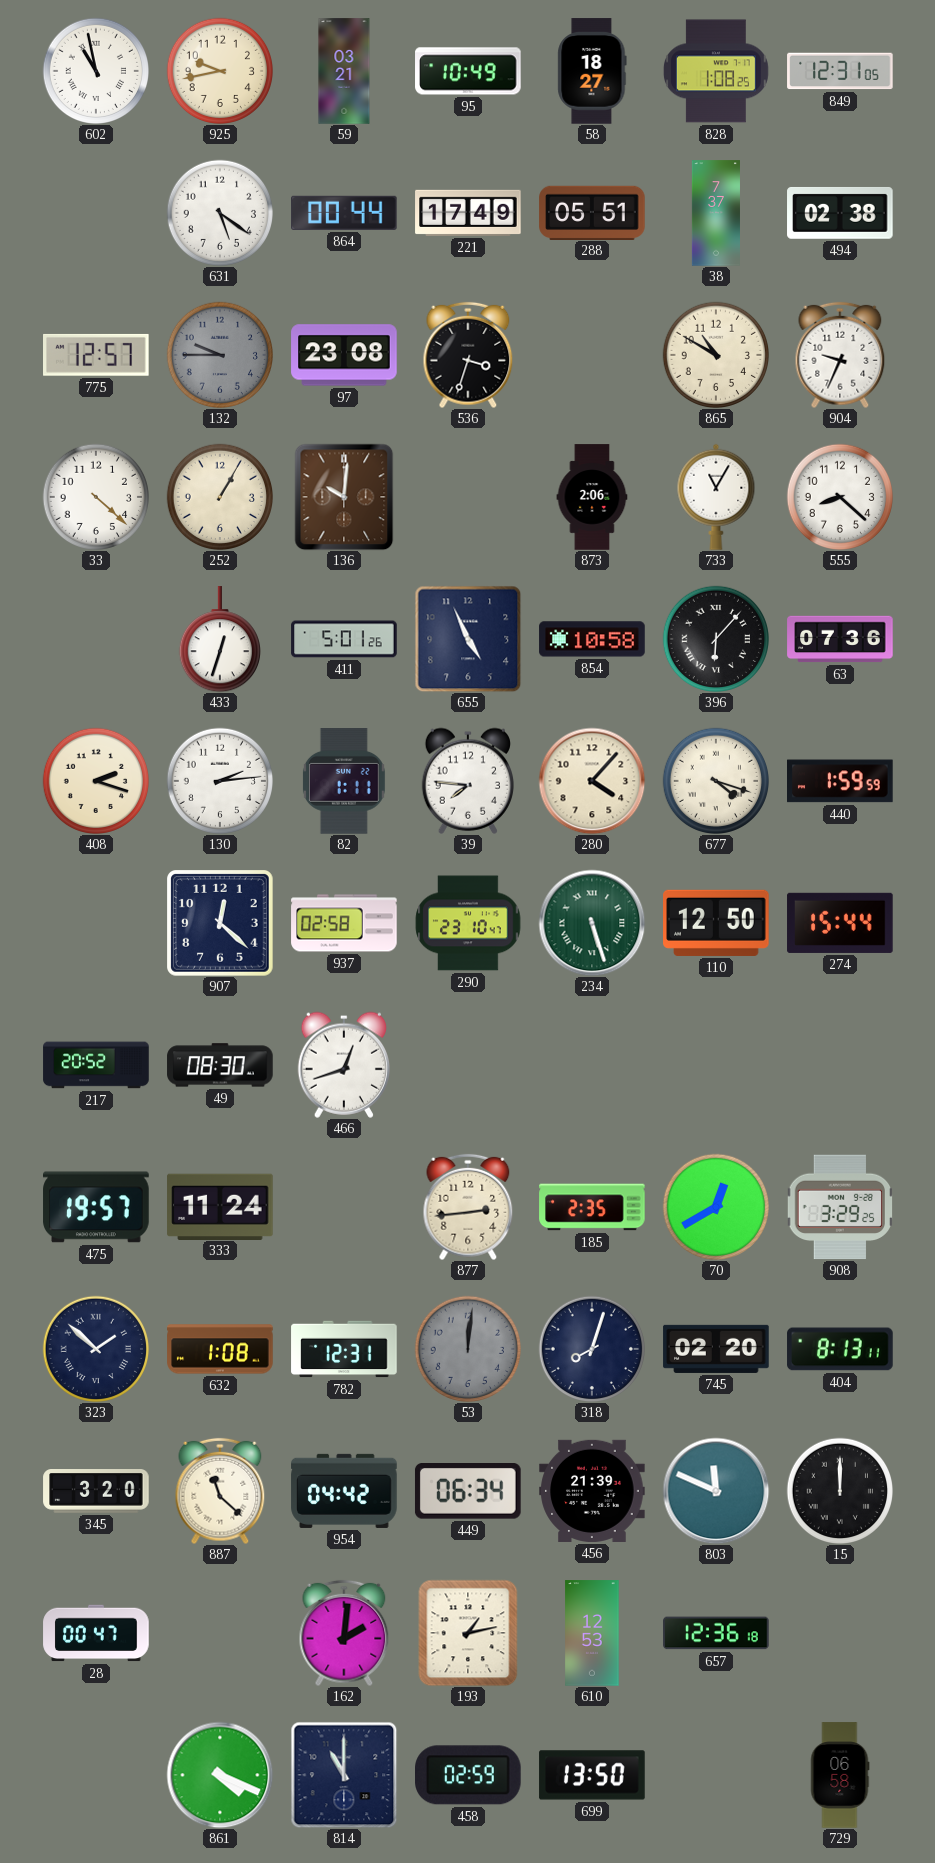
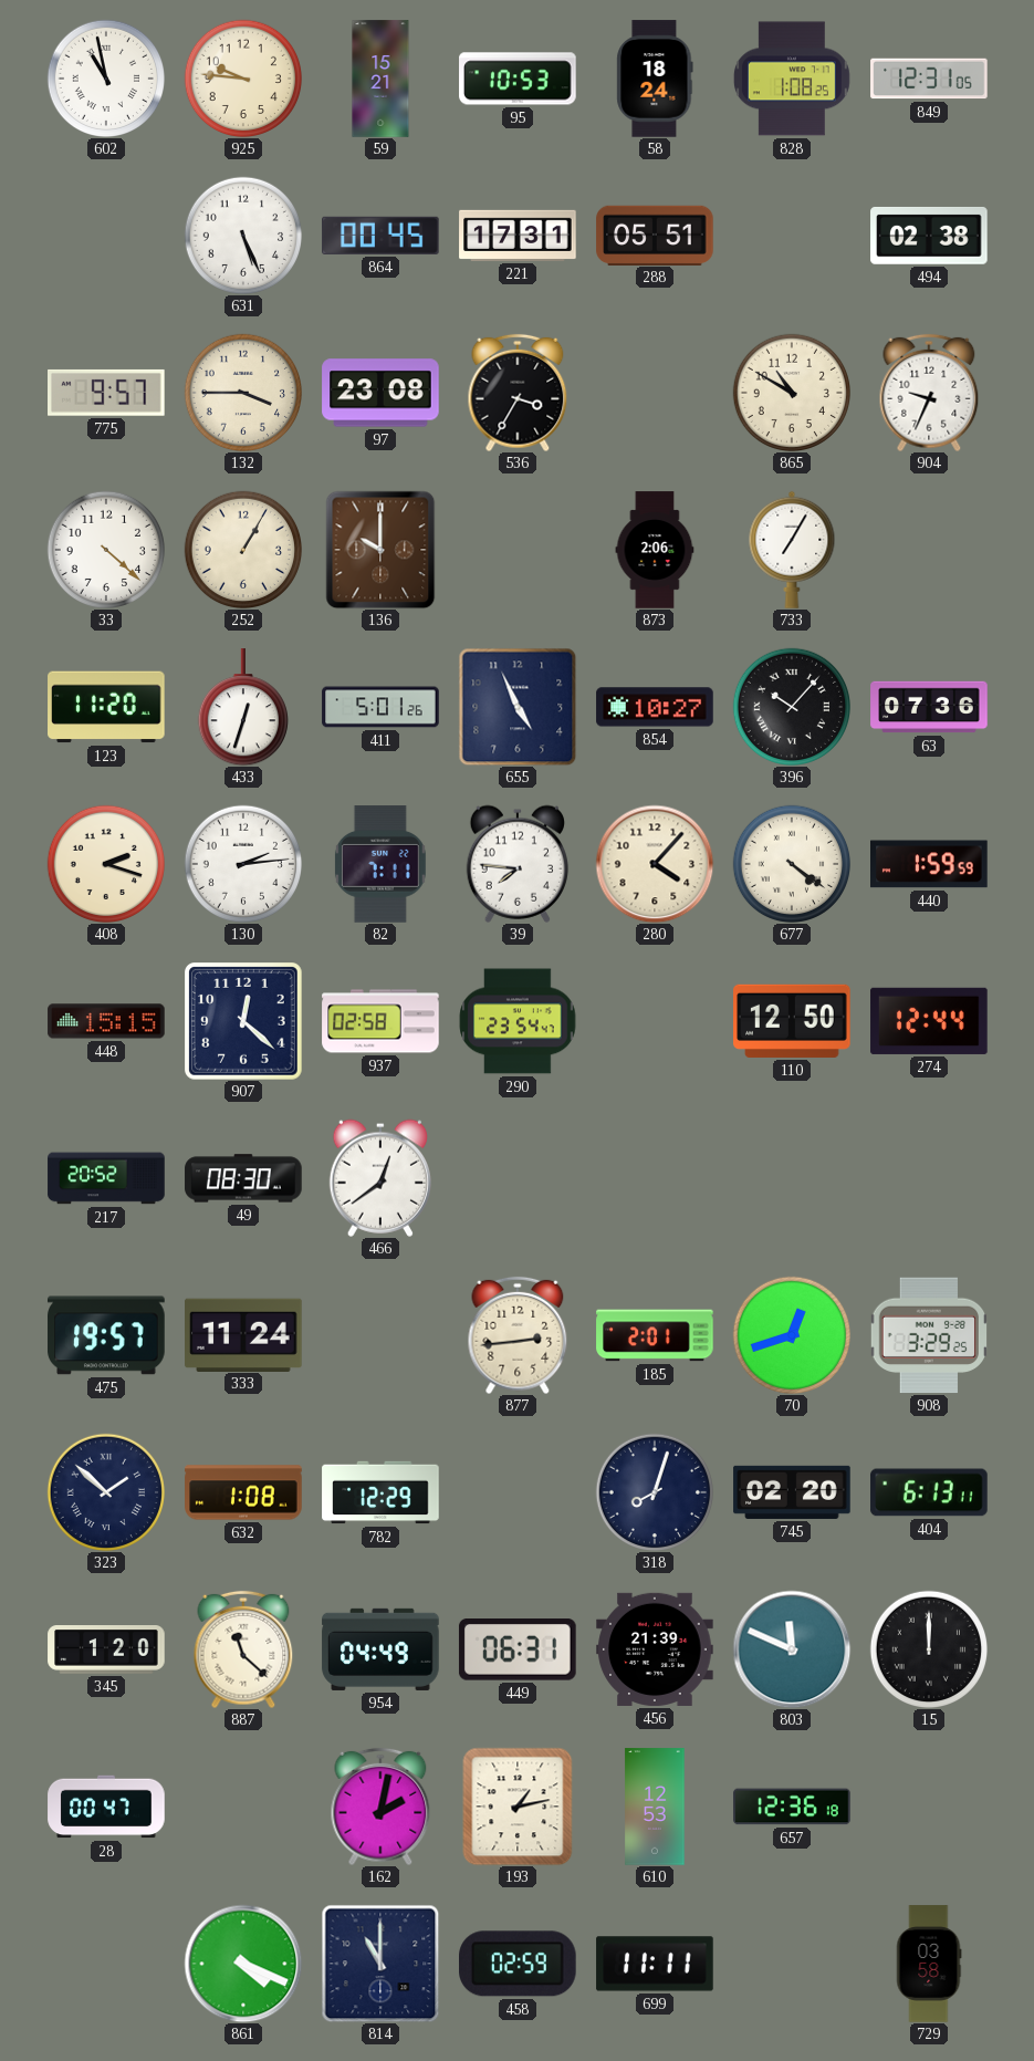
925: 9:43 -> 9:46
59: 03:21 -> 15:21
95: 10:49 -> 10:53
58: 18:27 -> 18:24
631: 5:21 -> 5:26
864: 00:44 -> 00:45
221: 17:49 -> 17:31
38: 7:37 -> none
775: 12:57 -> 9:57
132: 9:45 -> 3:45
132 dial: grey -> cream
536: 3:33 -> 3:35
136: 10:01 -> 10:00
733: 11:05 -> 7:05
555: 8:22 -> none
123: none -> 11:20
854: 10:58 -> 10:27
396: 6:07 -> 10:07
82: 1:11 -> 7:11
677: 4:18 -> 4:21
448: none -> 15:15
290: 23:10 -> 23:54
234: 5:27 -> none
274: 15:44 -> 12:44
466: 12:42 -> 12:39
185: 2:35 -> 2:01
70: 12:40 -> 12:42
782: 12:31 -> 12:29
53: 12:01 -> none
404: 8:13 -> 6:13
345: 3:20 -> 1:20
954: 04:42 -> 04:49
449: 06:34 -> 06:31
162: 2:01 -> 2:02
699: 13:50 -> 11:11
729: 06:58 -> 03:58
